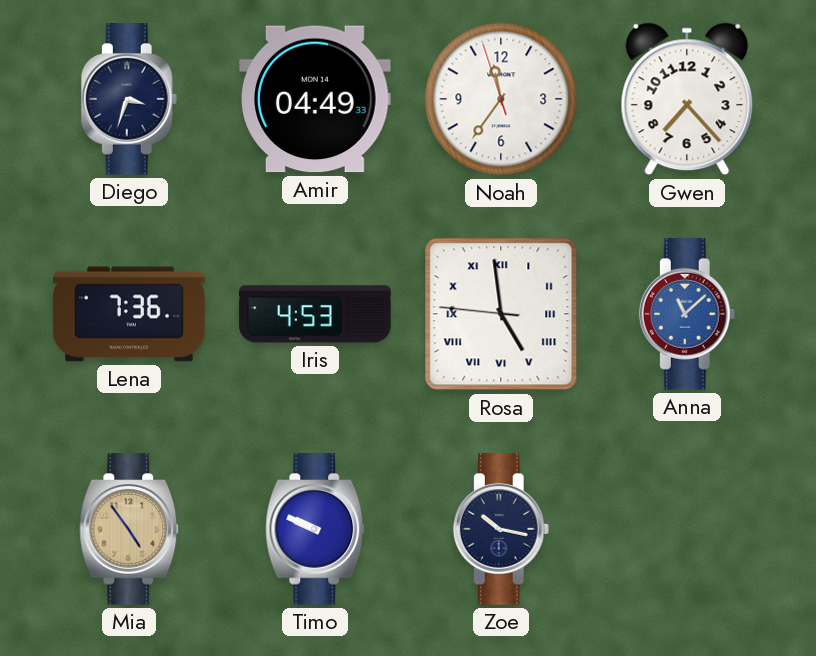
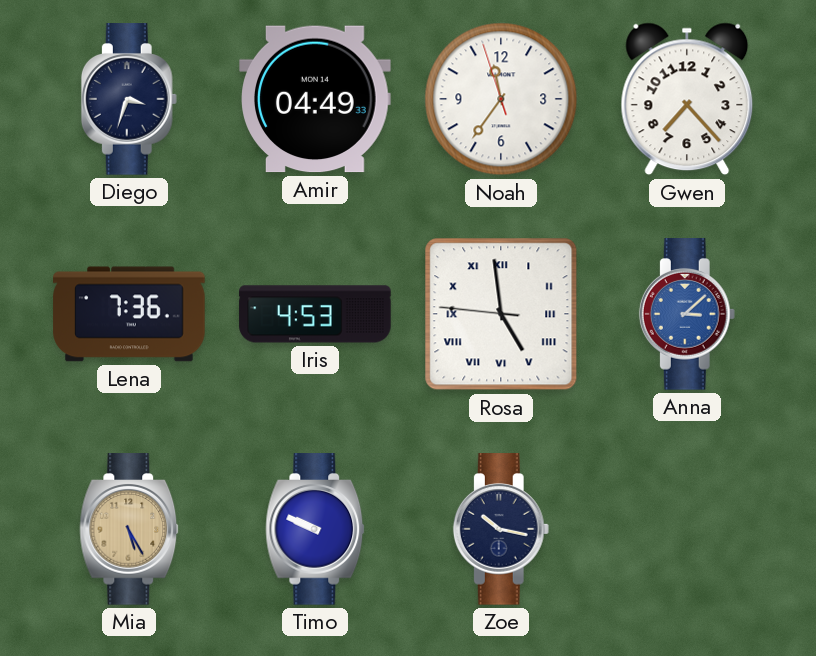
Anna: 11:08 -> 3:08
Mia: 4:54 -> 5:25
